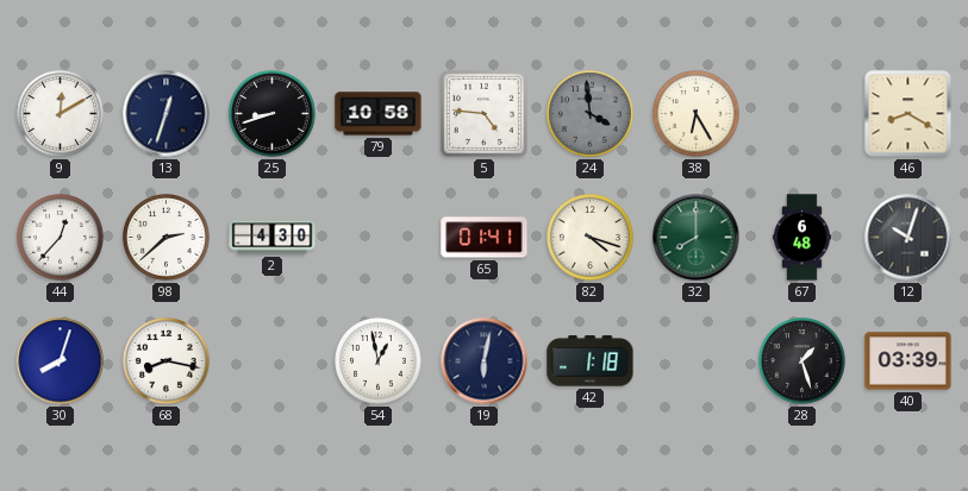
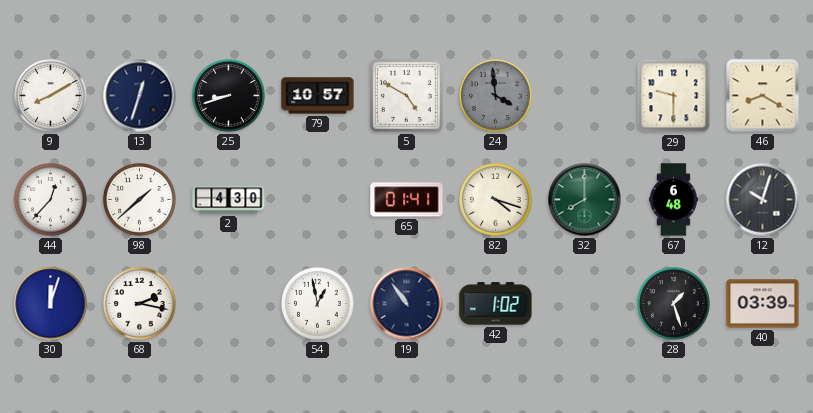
9: 12:10 -> 8:10
79: 10:58 -> 10:57
5: 4:46 -> 4:50
38: 6:25 -> none
29: none -> 9:30
98: 2:38 -> 1:38
30: 8:03 -> 12:03
68: 8:17 -> 2:17
19: 6:02 -> 10:54
42: 1:18 -> 1:02
